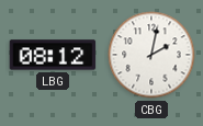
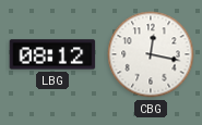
CBG: 2:02 -> 12:17
